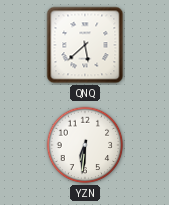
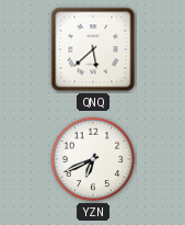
YZN: 6:31 -> 6:41
